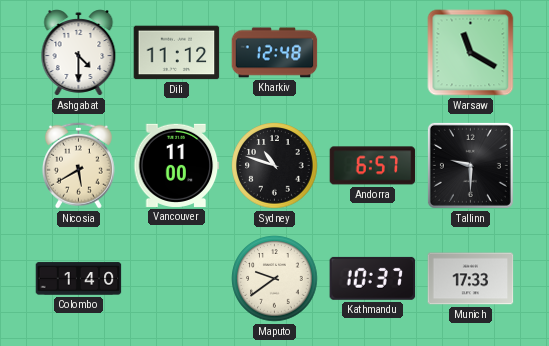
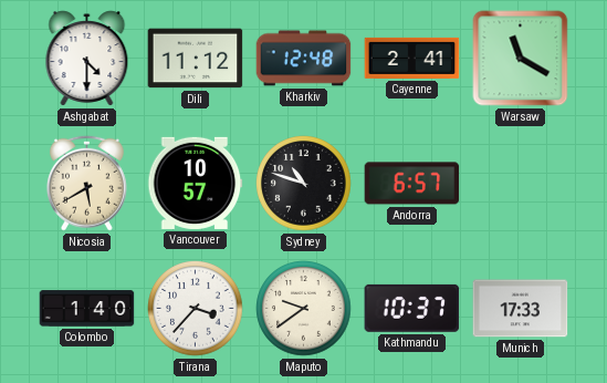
Cayenne: none -> 2:41
Vancouver: 11:00 -> 10:57
Tallinn: 9:30 -> none
Tirana: none -> 3:37
